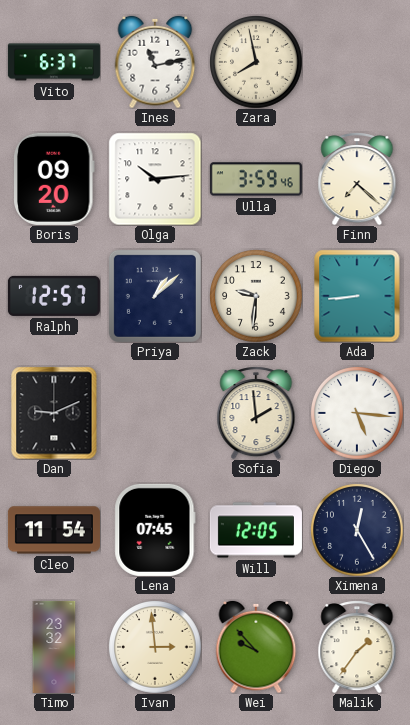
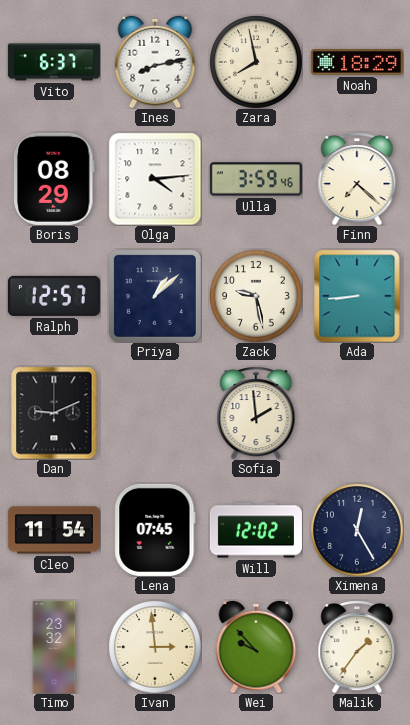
Ines: 11:13 -> 8:13
Noah: none -> 18:29
Boris: 09:20 -> 08:29
Olga: 10:14 -> 4:14
Zack: 9:31 -> 9:28
Diego: 5:16 -> none
Will: 12:05 -> 12:02
